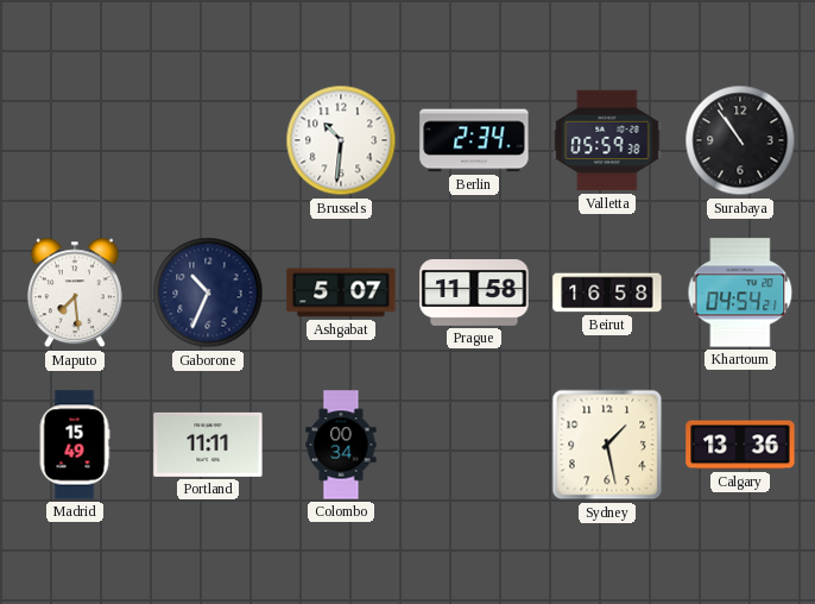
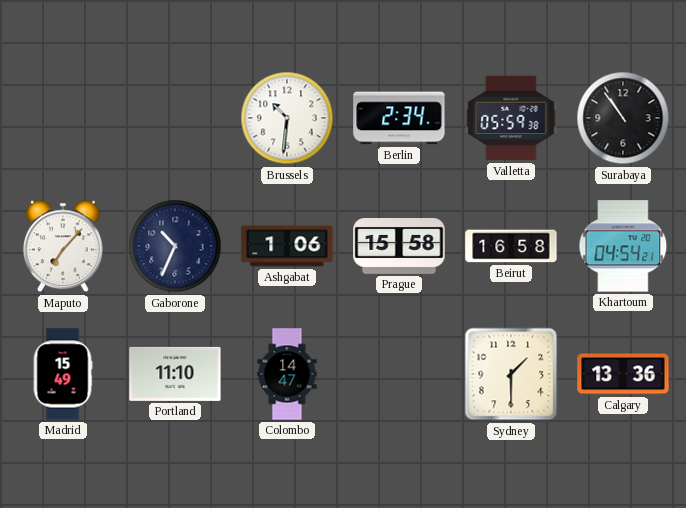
Maputo: 7:29 -> 7:07
Ashgabat: 5:07 -> 1:06
Prague: 11:58 -> 15:58
Portland: 11:11 -> 11:10
Colombo: 00:34 -> 14:47
Sydney: 1:28 -> 1:30
